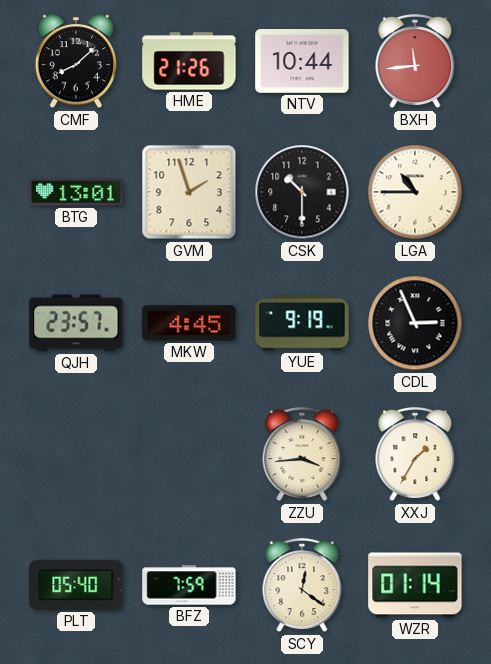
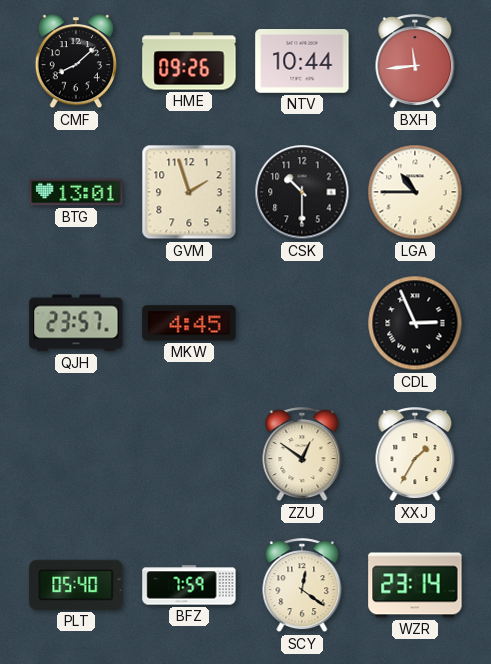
HME: 21:26 -> 09:26
YUE: 9:19 -> none
ZZU: 3:44 -> 12:51
WZR: 01:14 -> 23:14
